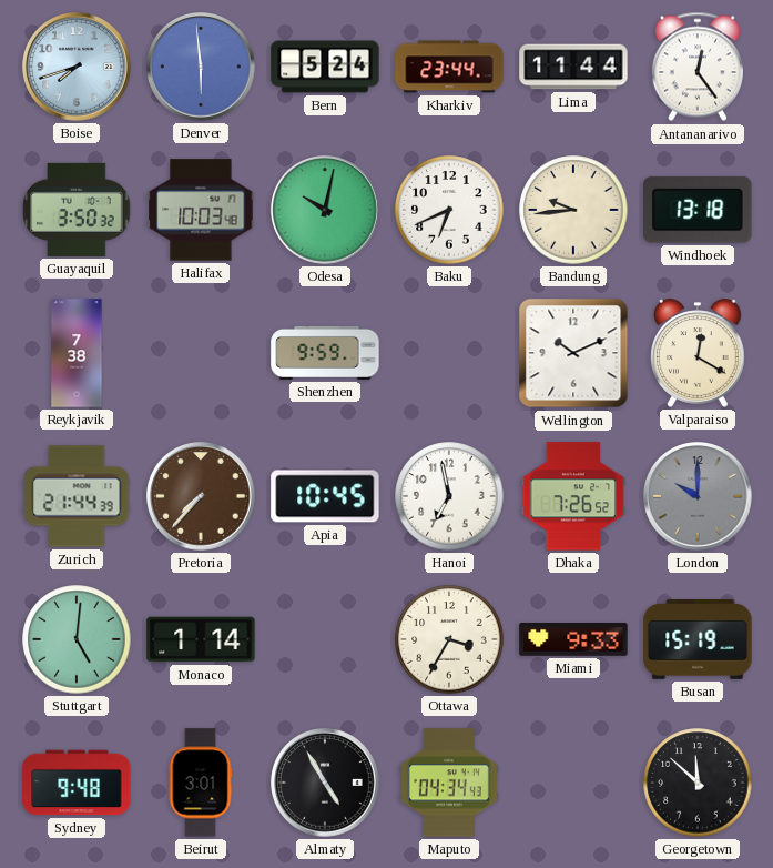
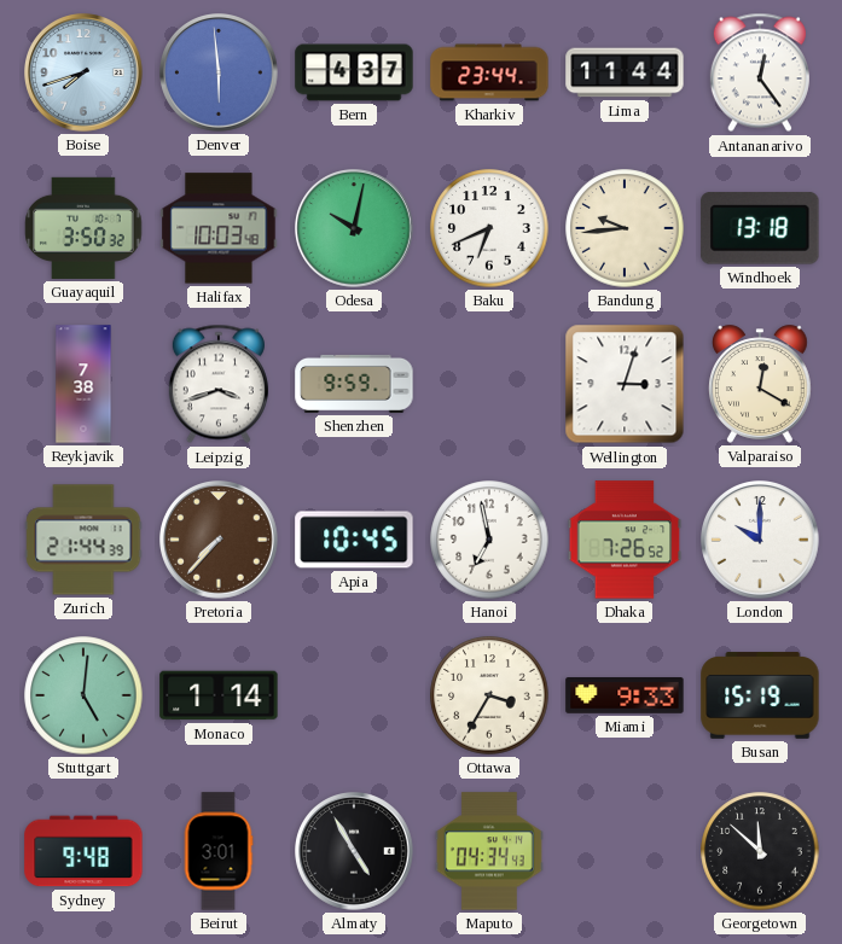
Bern: 5:24 -> 4:37
Leipzig: none -> 3:42
Wellington: 10:11 -> 3:03
London dial: grey -> white
